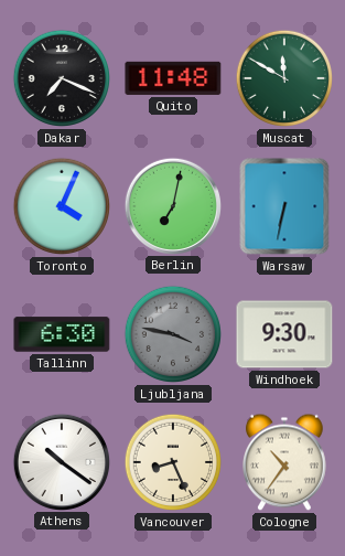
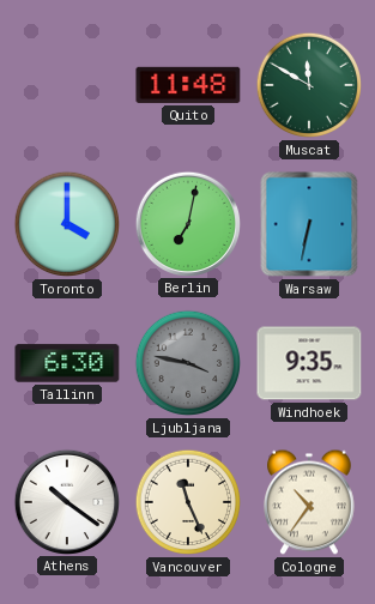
Dakar: 7:19 -> none
Toronto: 4:04 -> 4:00
Windhoek: 9:30 -> 9:35
Vancouver: 8:26 -> 11:26
